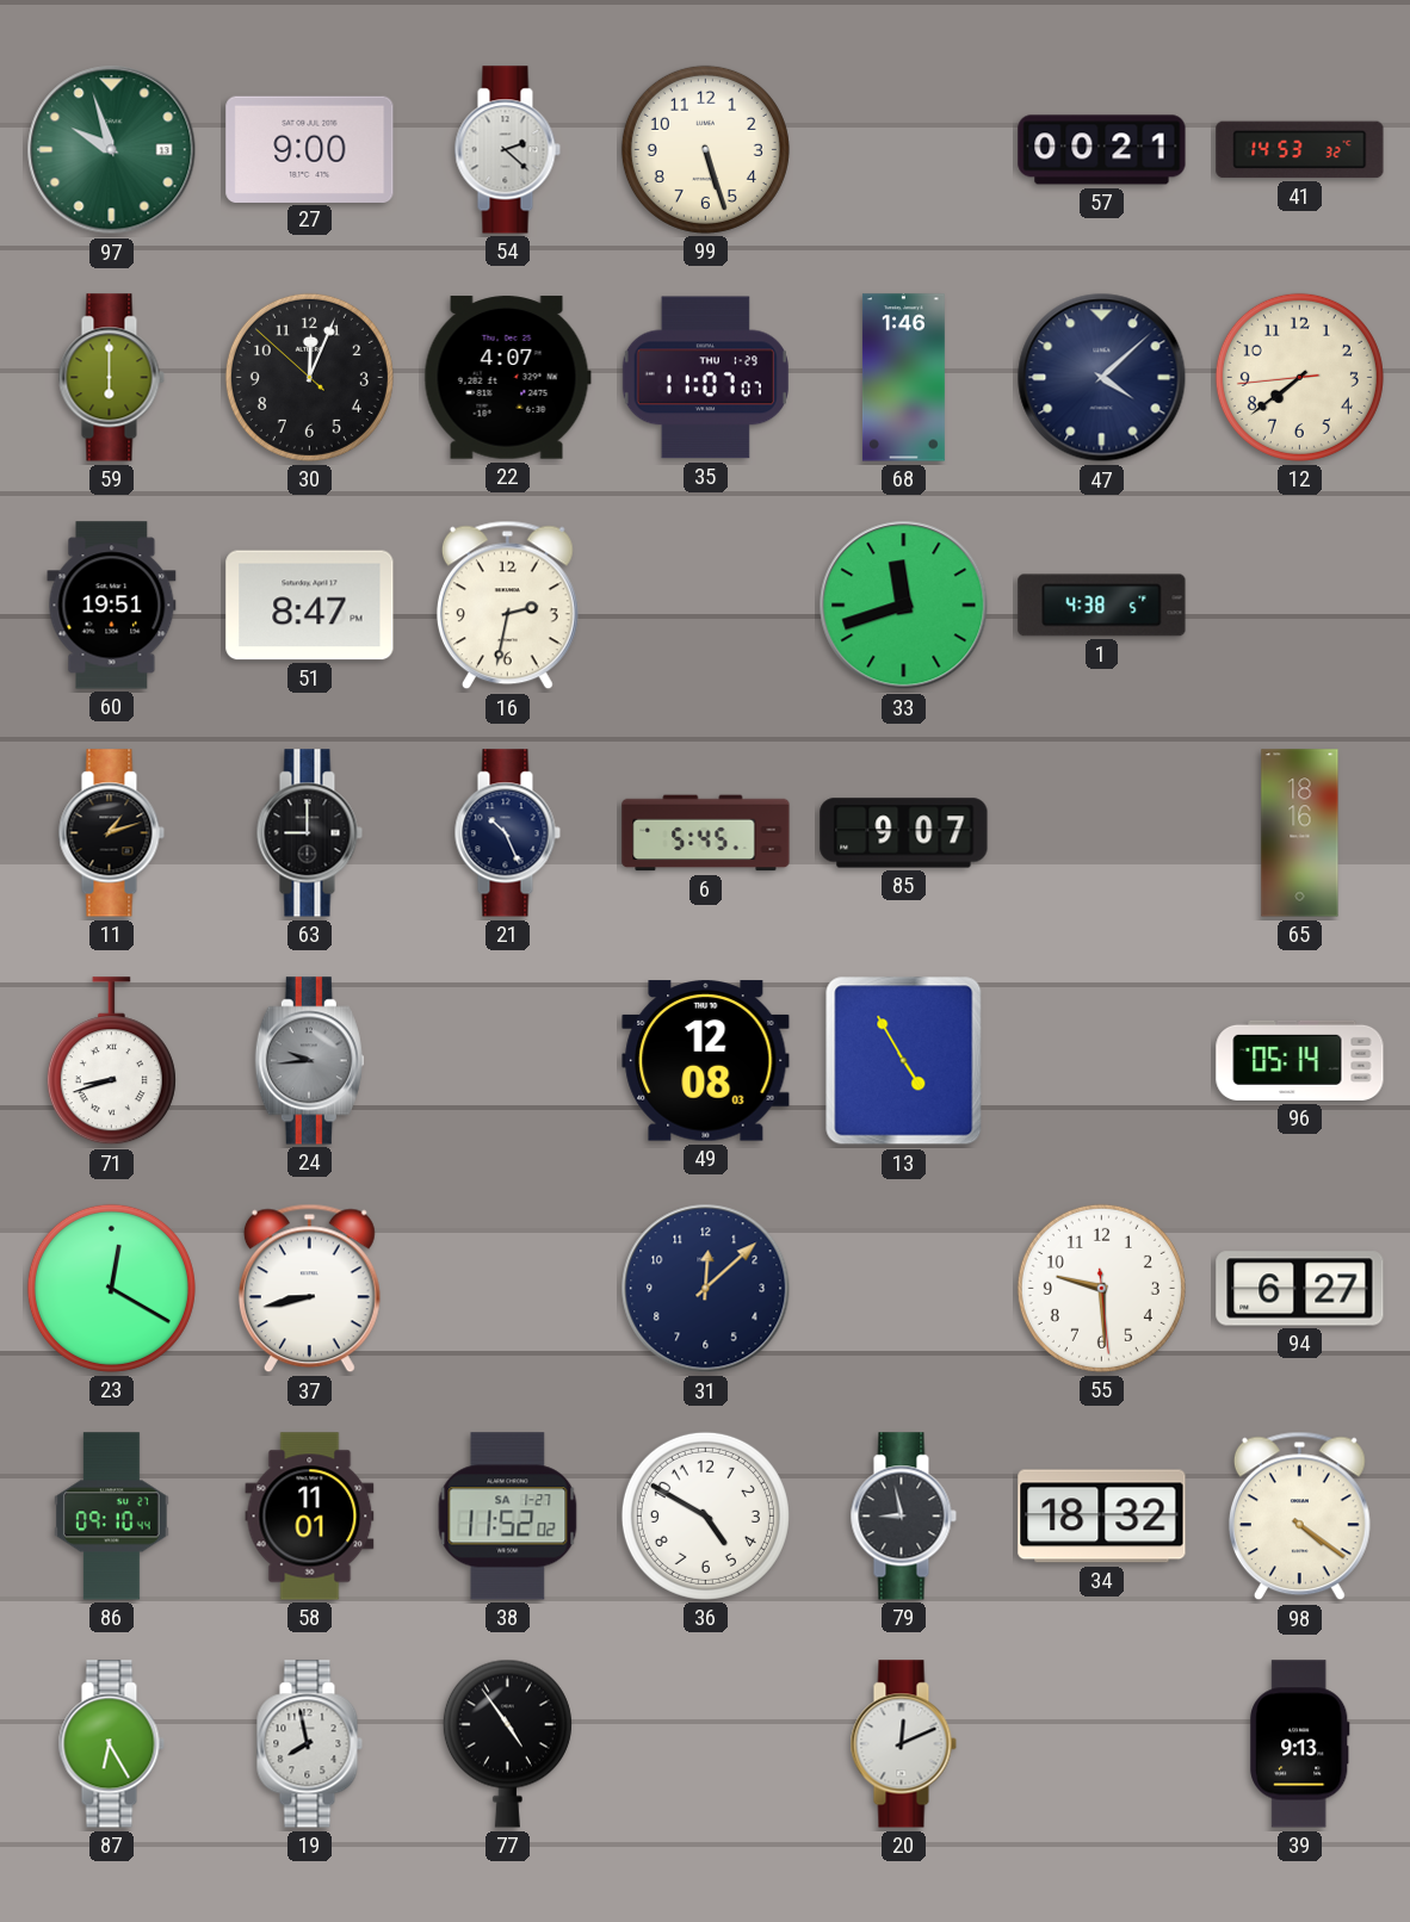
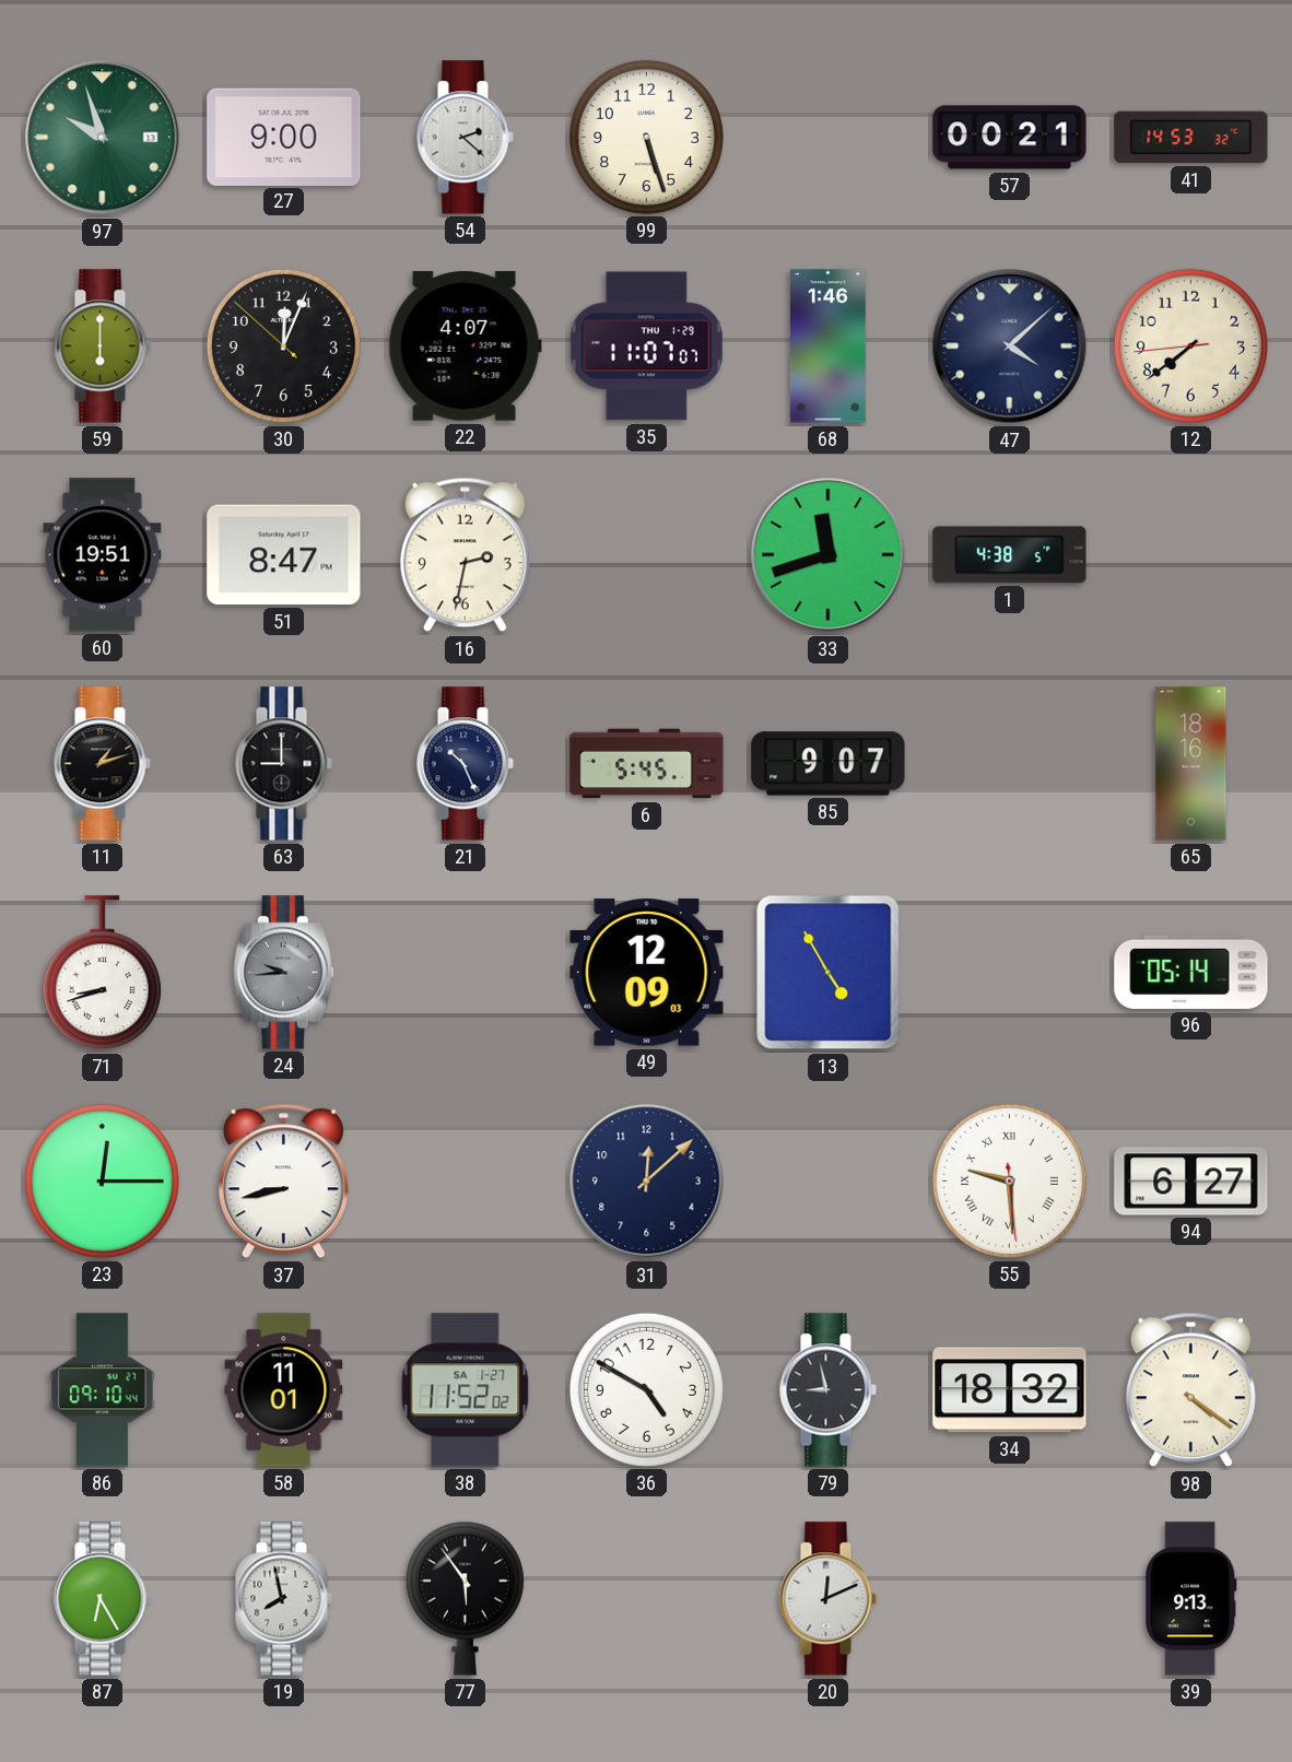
49: 12:08 -> 12:09
23: 12:20 -> 12:15
55 numerals: Arabic -> Roman
77: 4:54 -> 5:54
